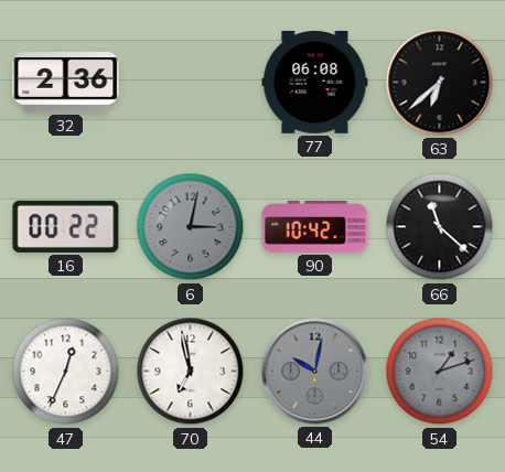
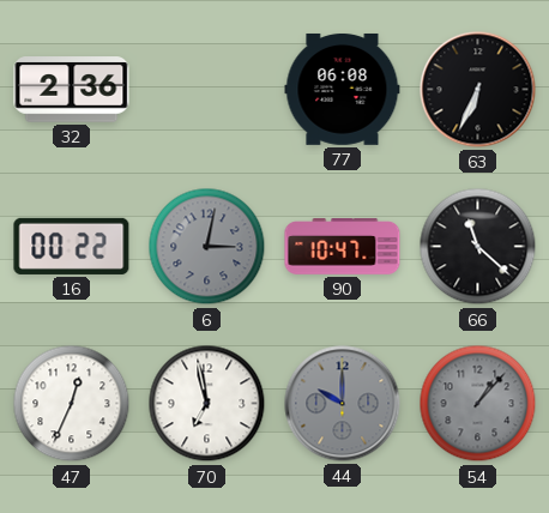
63: 6:38 -> 6:34
90: 10:42 -> 10:47
44: 10:02 -> 10:00
54: 1:12 -> 1:07
